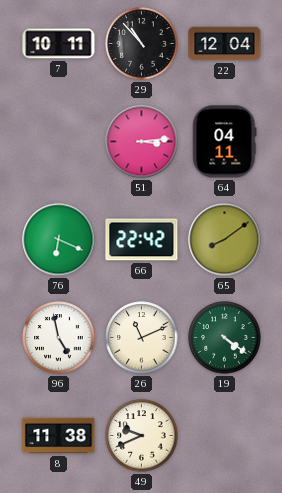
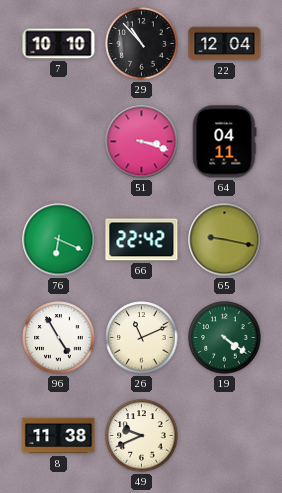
7: 10:11 -> 10:10
51: 3:14 -> 3:18
65: 8:09 -> 9:17
96: 4:58 -> 4:55
